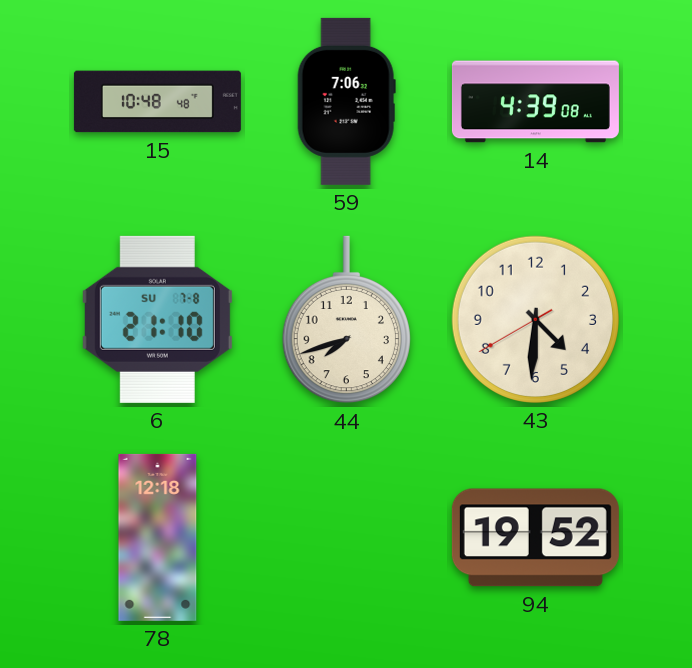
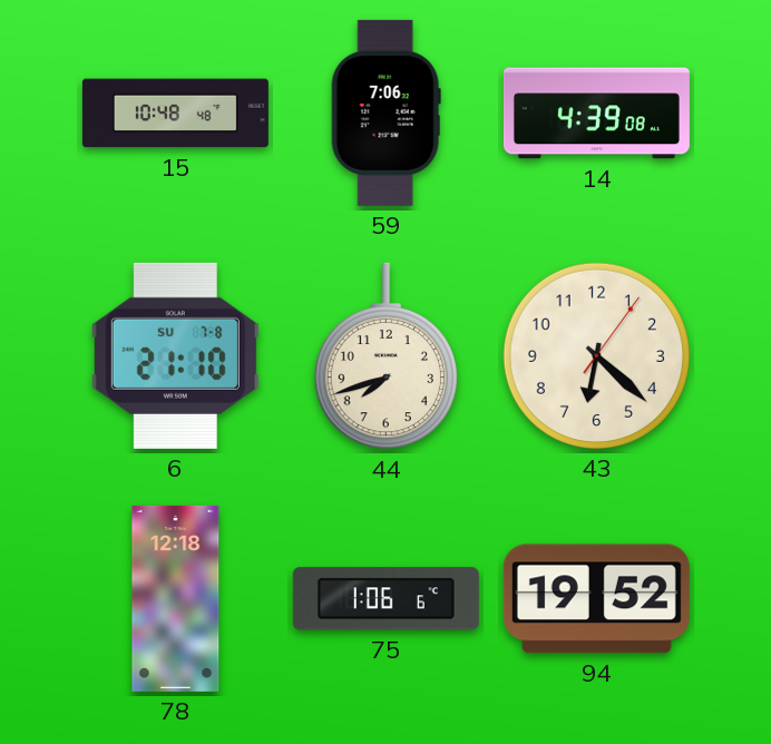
43: 4:30 -> 6:22
75: none -> 1:06
